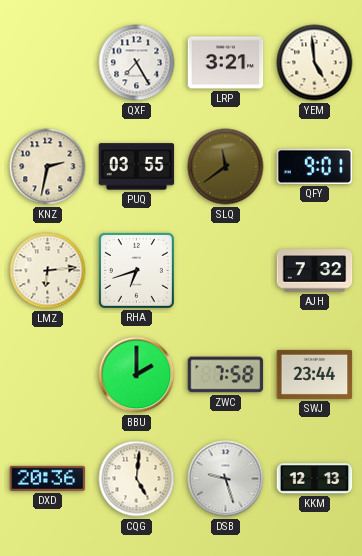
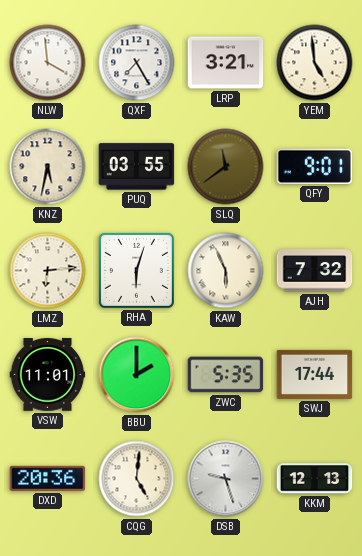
NLW: none -> 3:59
KNZ: 2:32 -> 5:32
RHA: 6:42 -> 6:03
KAW: none -> 5:56
VSW: none -> 11:01
ZWC: 7:58 -> 5:35
SWJ: 23:44 -> 17:44
